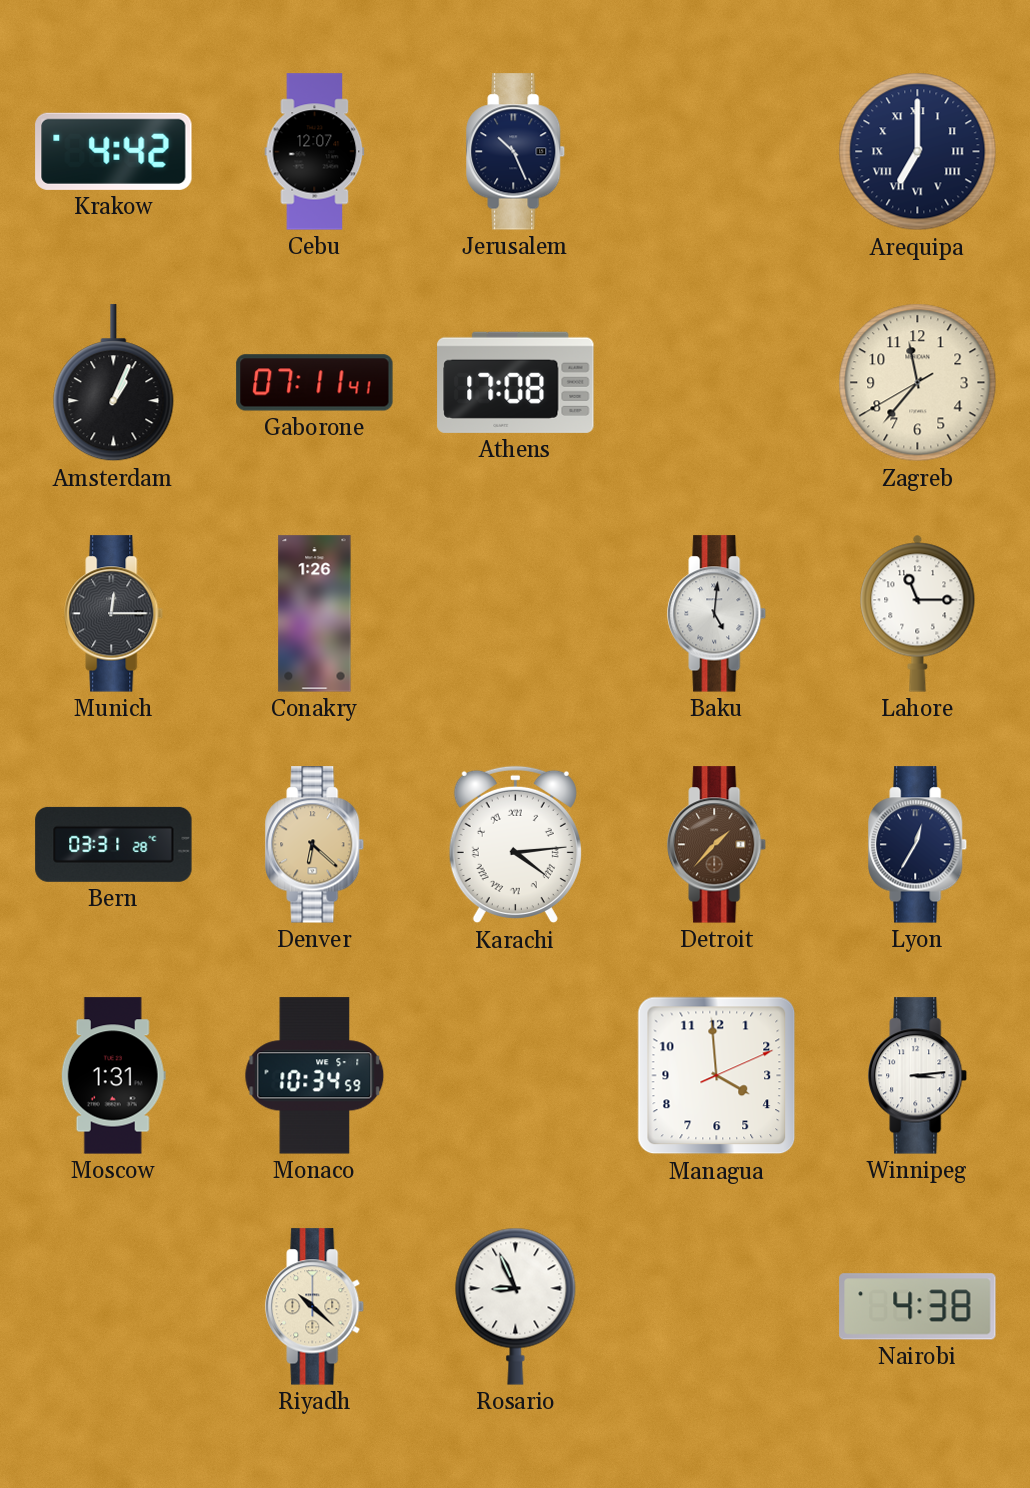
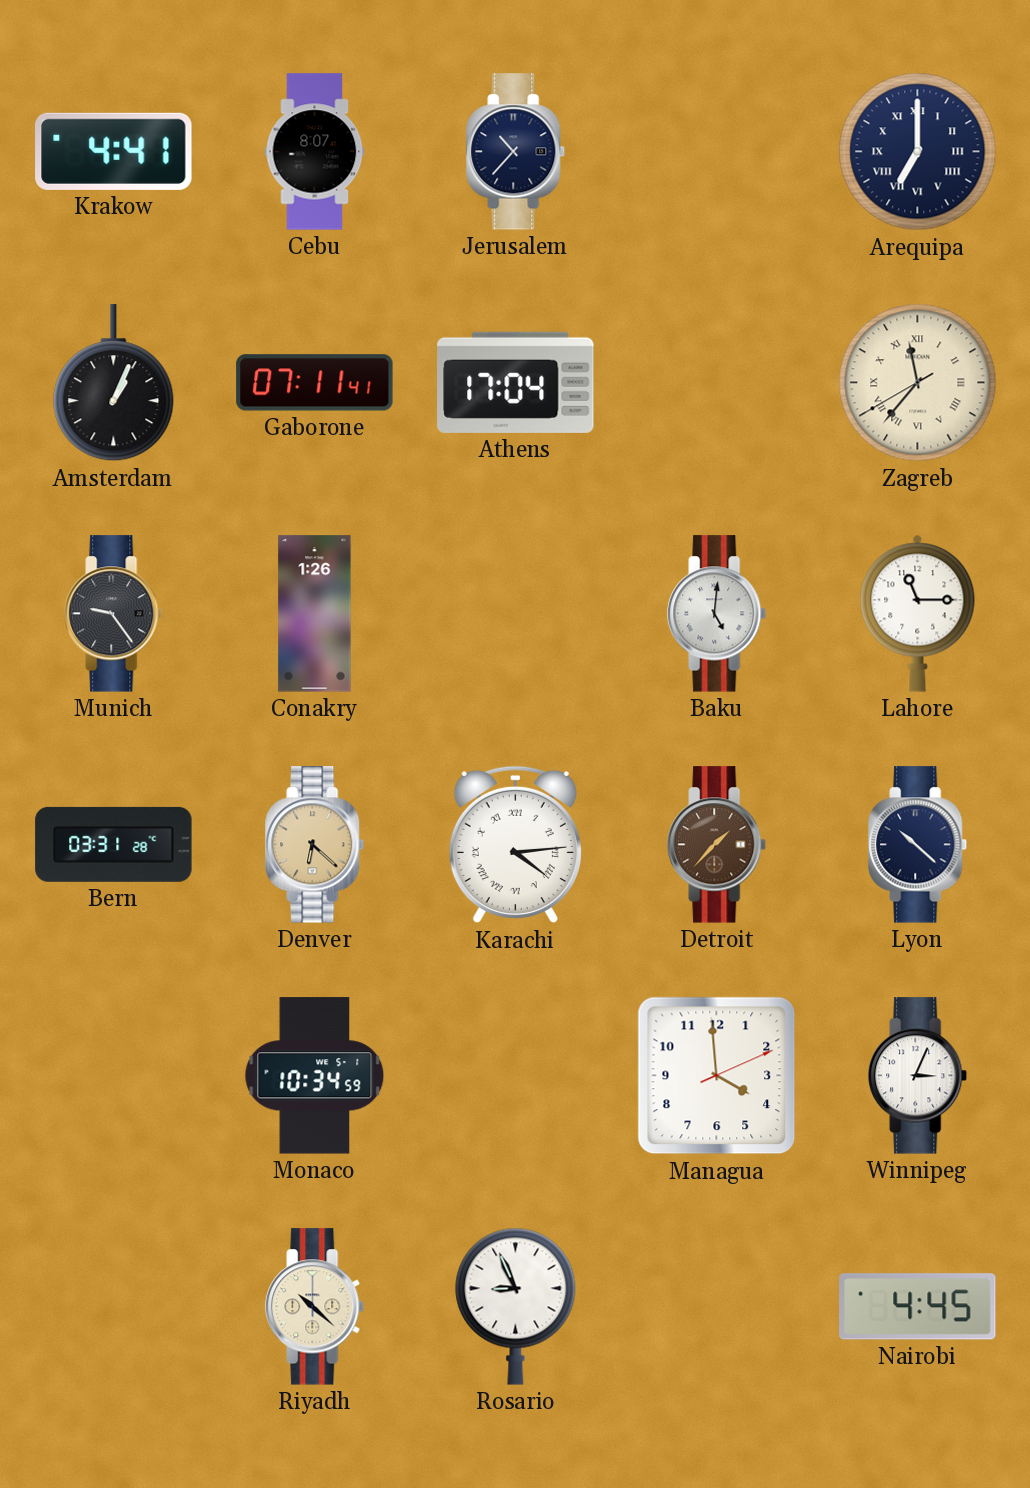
Krakow: 4:42 -> 4:41
Cebu: 12:07 -> 8:07
Jerusalem: 10:26 -> 10:37
Athens: 17:08 -> 17:04
Zagreb numerals: Arabic -> Roman
Munich: 12:15 -> 9:24
Lyon: 12:35 -> 10:22
Moscow: 1:31 -> none
Winnipeg: 3:14 -> 3:04
Nairobi: 4:38 -> 4:45
